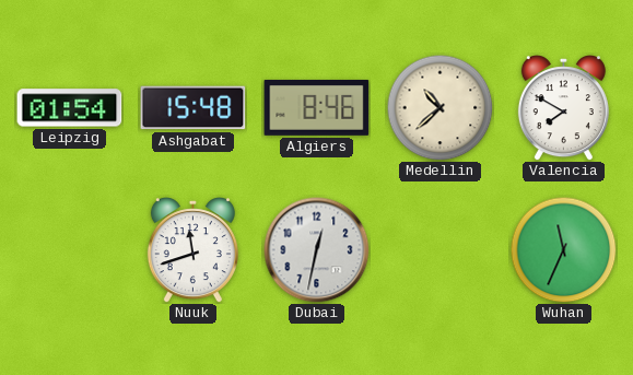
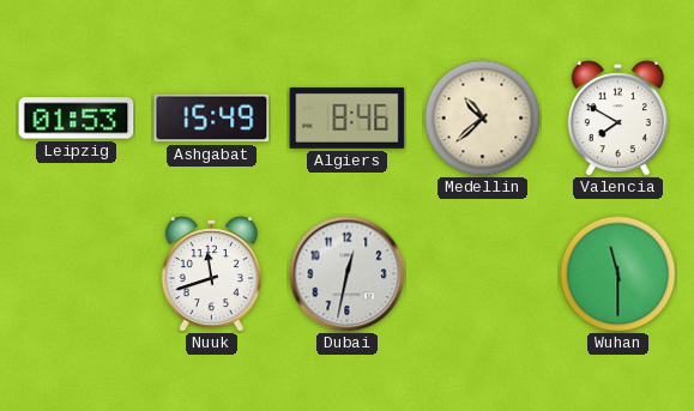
Leipzig: 01:54 -> 01:53
Ashgabat: 15:48 -> 15:49
Wuhan: 11:34 -> 11:30
